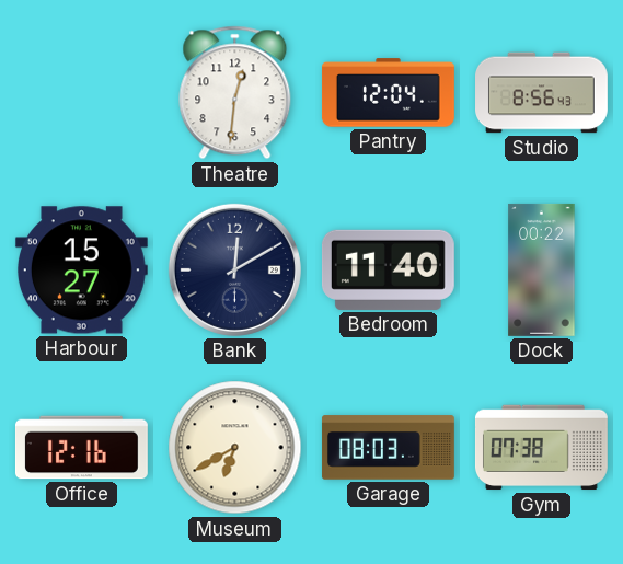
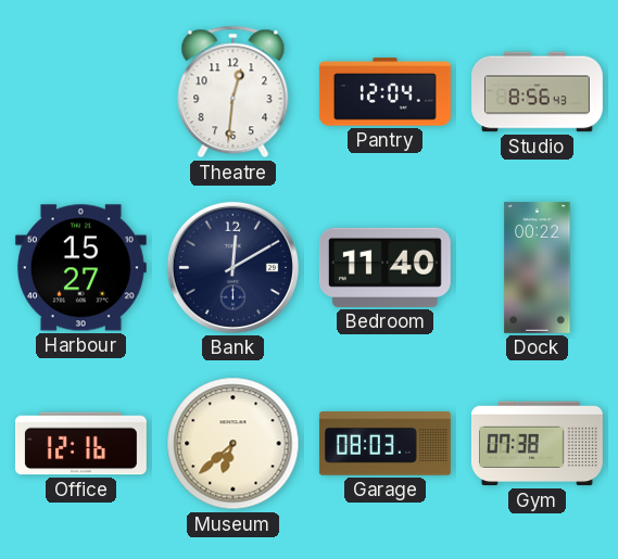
Museum: 6:40 -> 6:38
